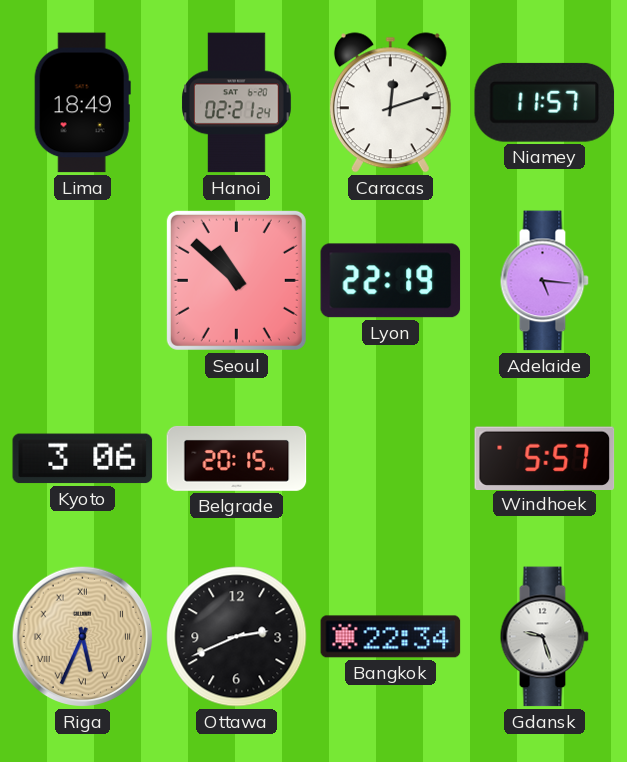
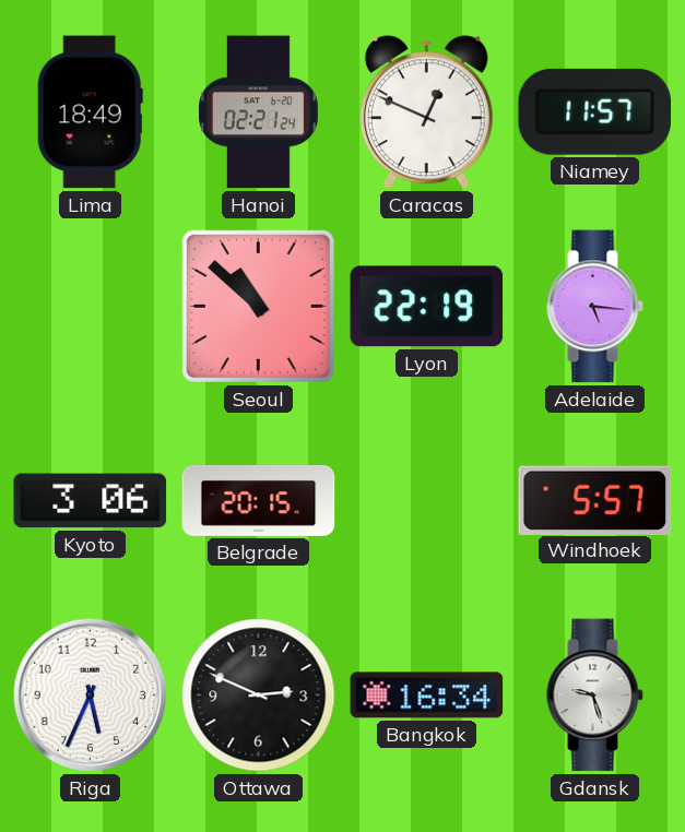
Caracas: 12:12 -> 12:49
Riga dial: champagne -> white
Riga numerals: Roman -> Arabic
Ottawa: 2:41 -> 2:49
Bangkok: 22:34 -> 16:34
